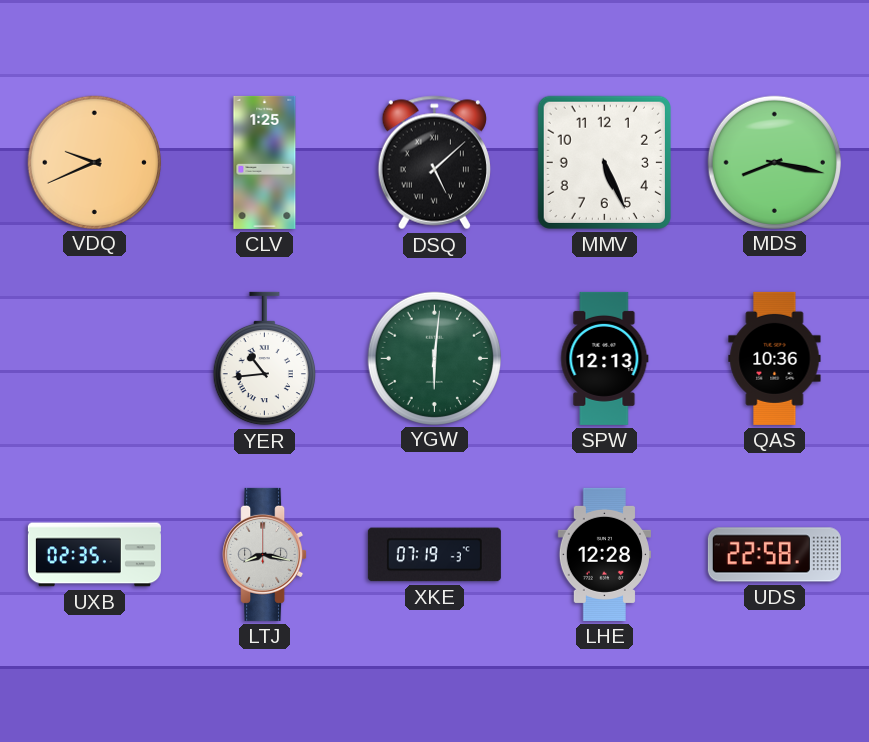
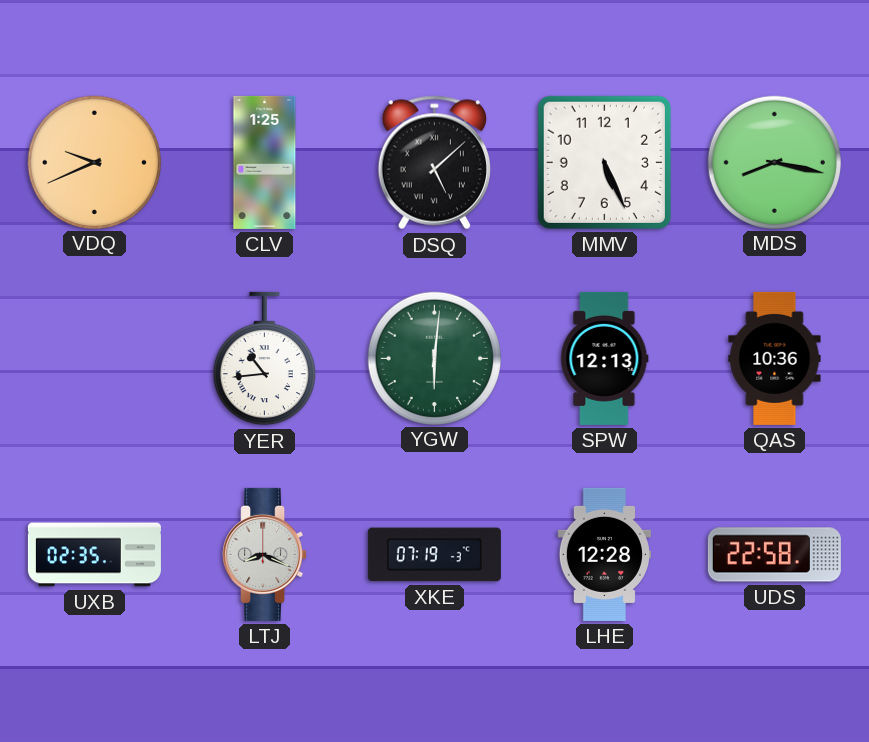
LTJ: 8:17 -> 8:19
